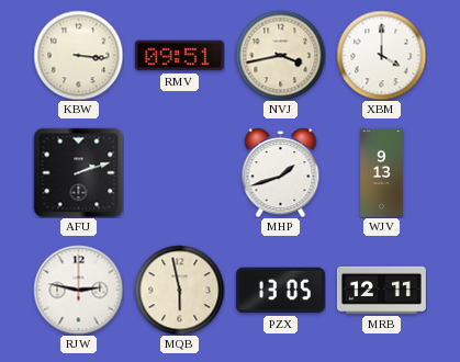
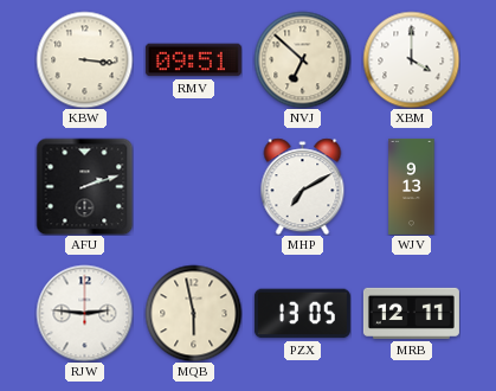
NVJ: 3:43 -> 6:52
MHP: 1:42 -> 7:10
RJW: 2:47 -> 2:46
